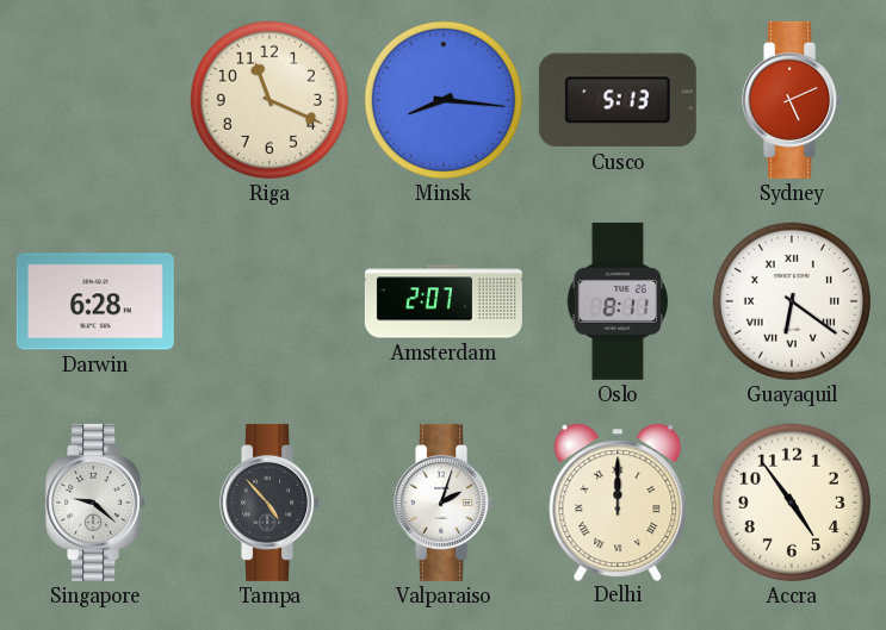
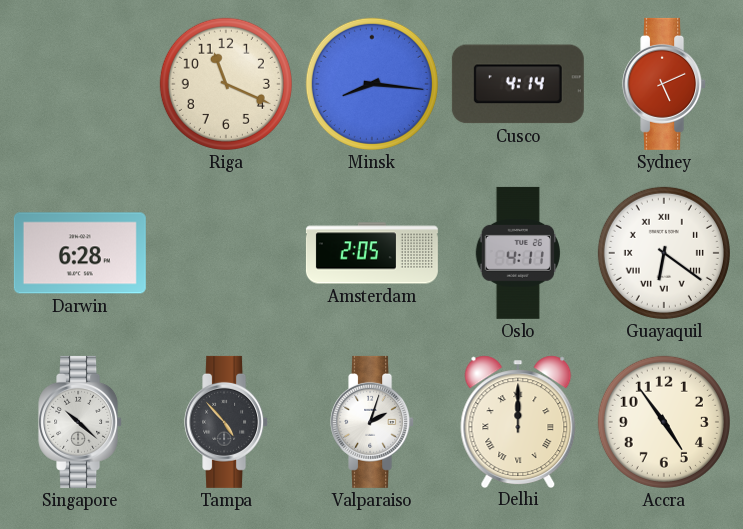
Cusco: 5:13 -> 4:14
Amsterdam: 2:07 -> 2:05
Oslo: 8:11 -> 4:11
Singapore: 9:22 -> 10:22
